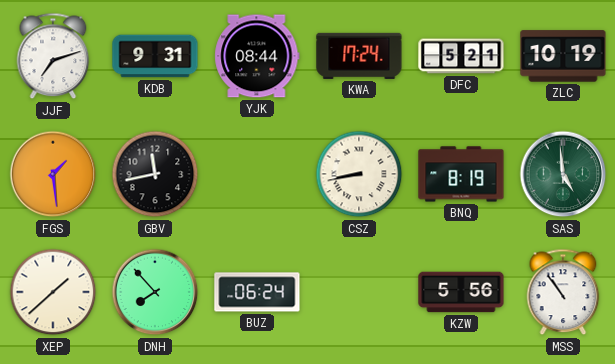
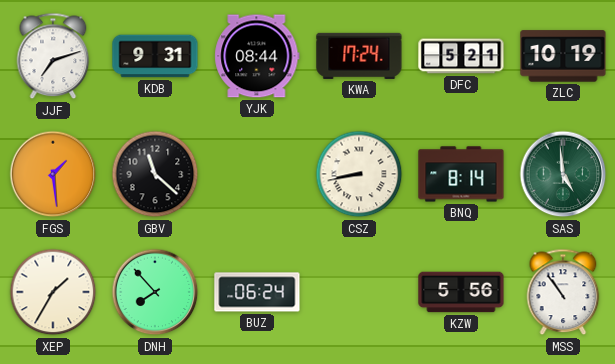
GBV: 11:43 -> 11:22
BNQ: 8:19 -> 8:14
XEP: 1:38 -> 1:35
